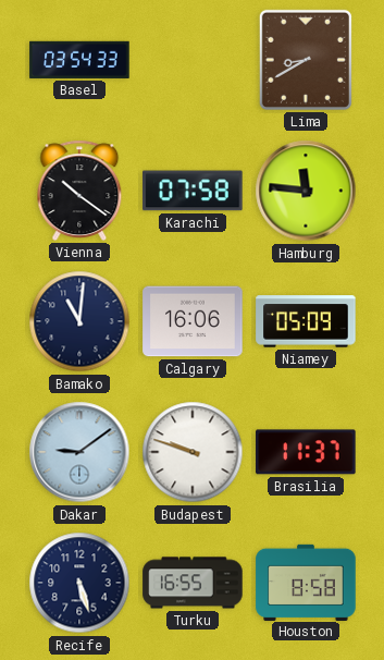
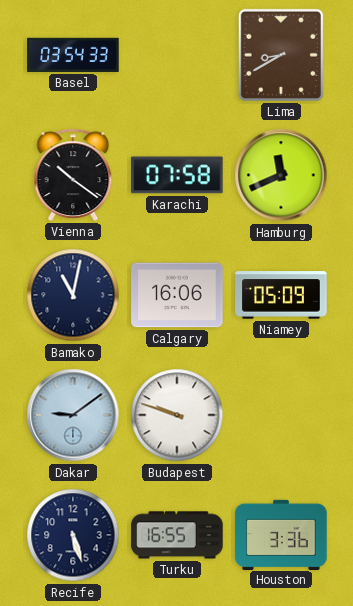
Hamburg: 11:46 -> 11:41
Bamako: 11:01 -> 11:02
Brasilia: 11:37 -> none
Houston: 8:58 -> 3:36
